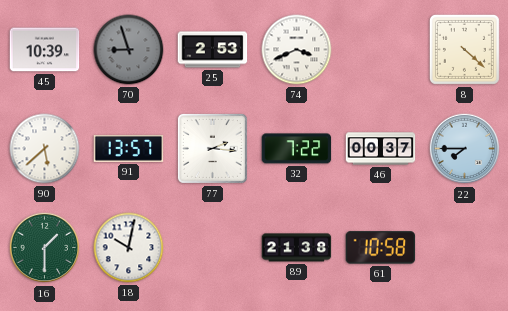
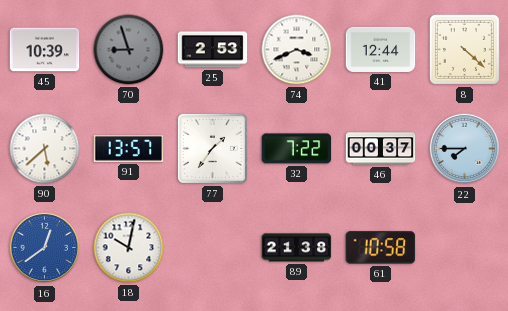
41: none -> 12:44
77: 2:16 -> 1:36
16: 1:30 -> 12:39
16 dial: green -> blue
